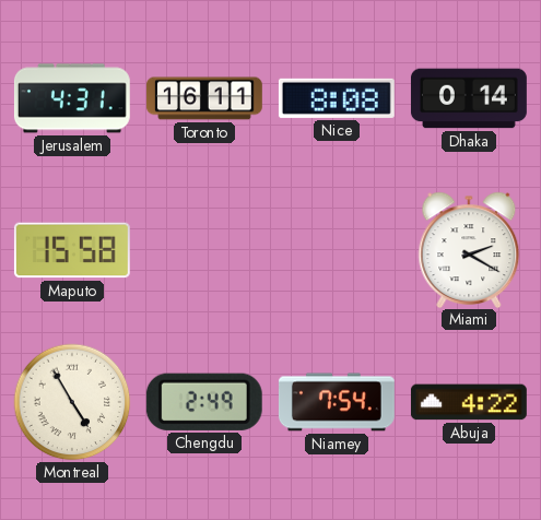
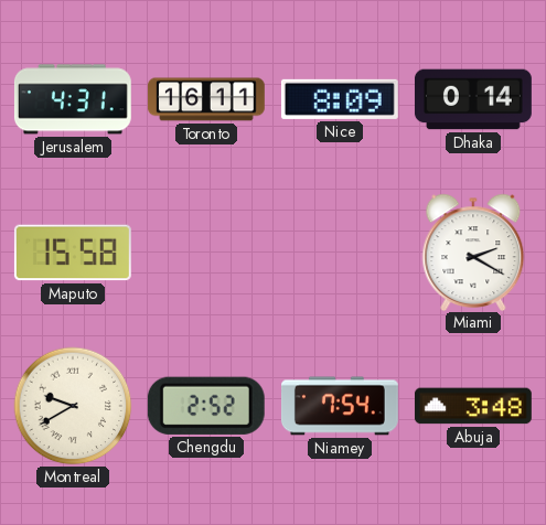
Nice: 8:08 -> 8:09
Montreal: 4:55 -> 9:40
Chengdu: 2:49 -> 2:52
Abuja: 4:22 -> 3:48
